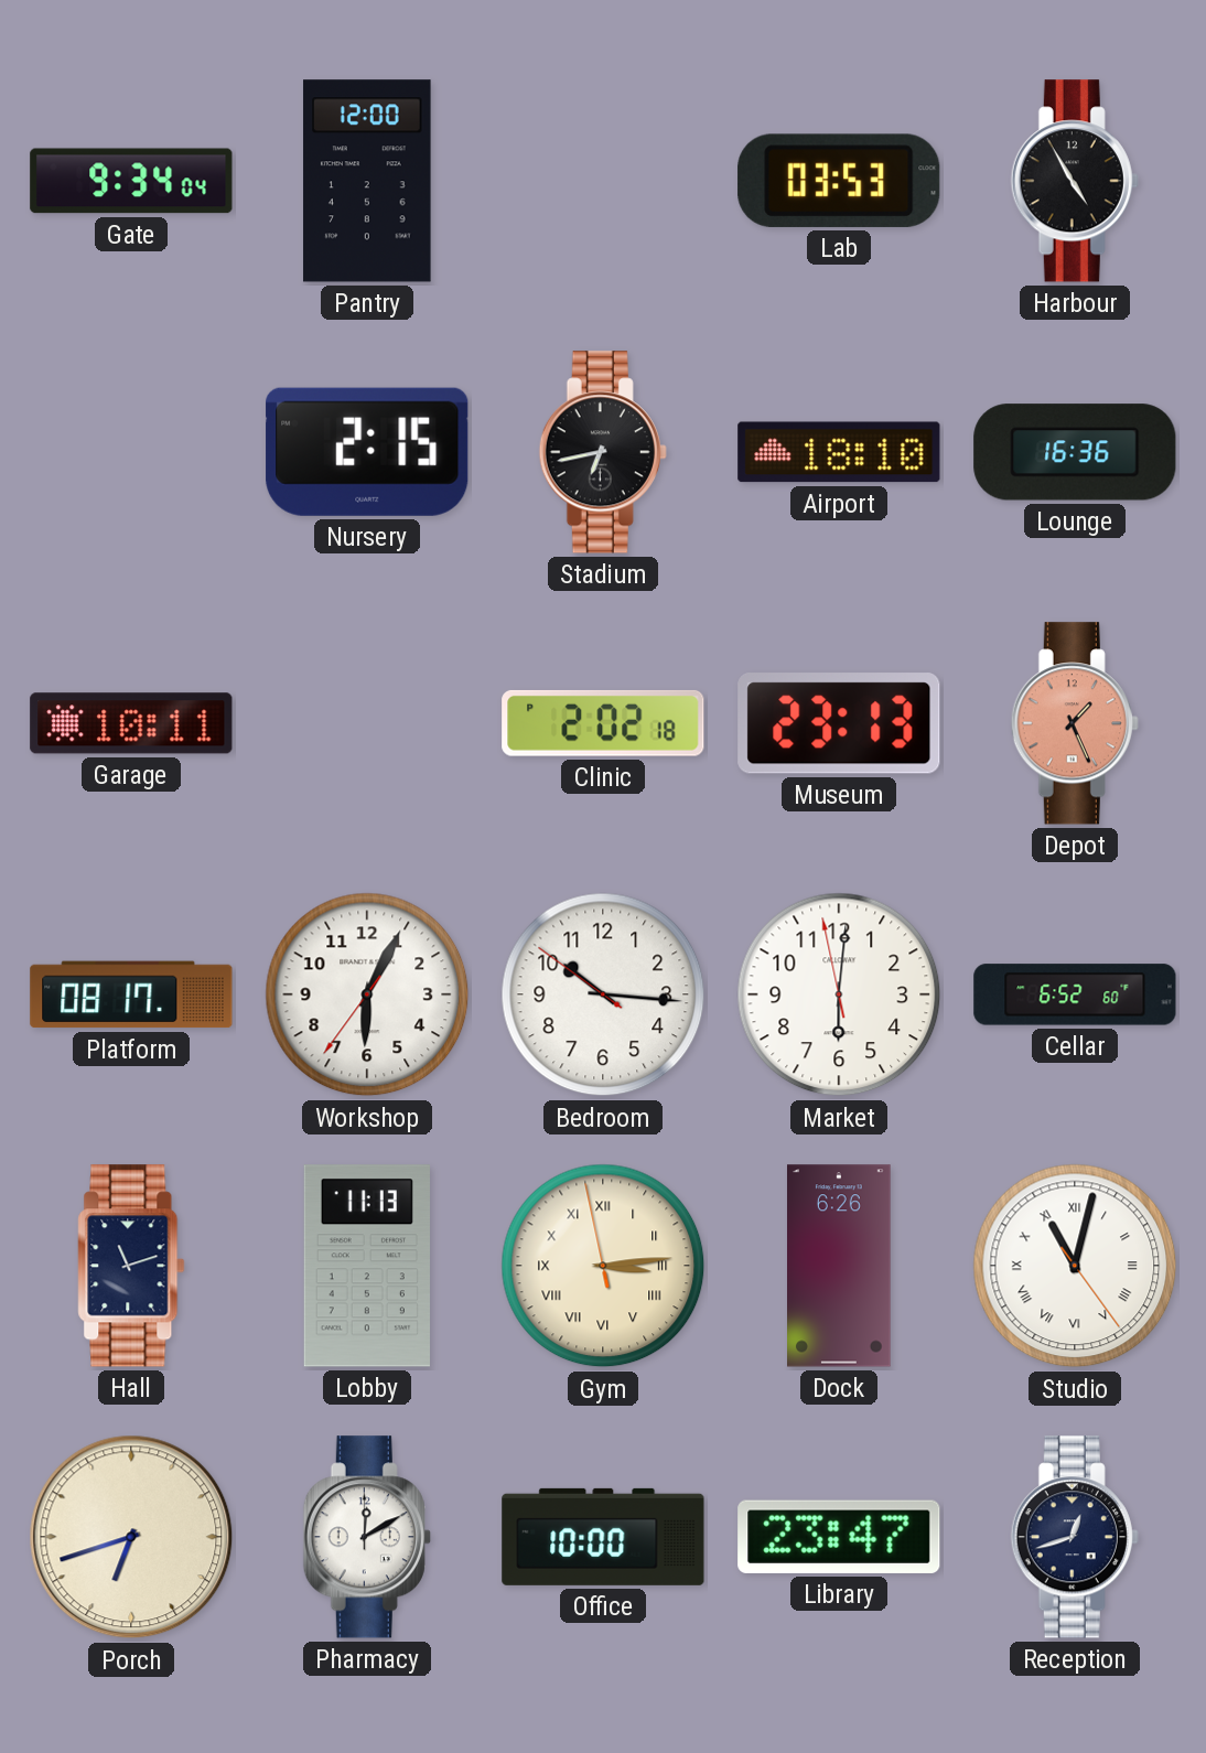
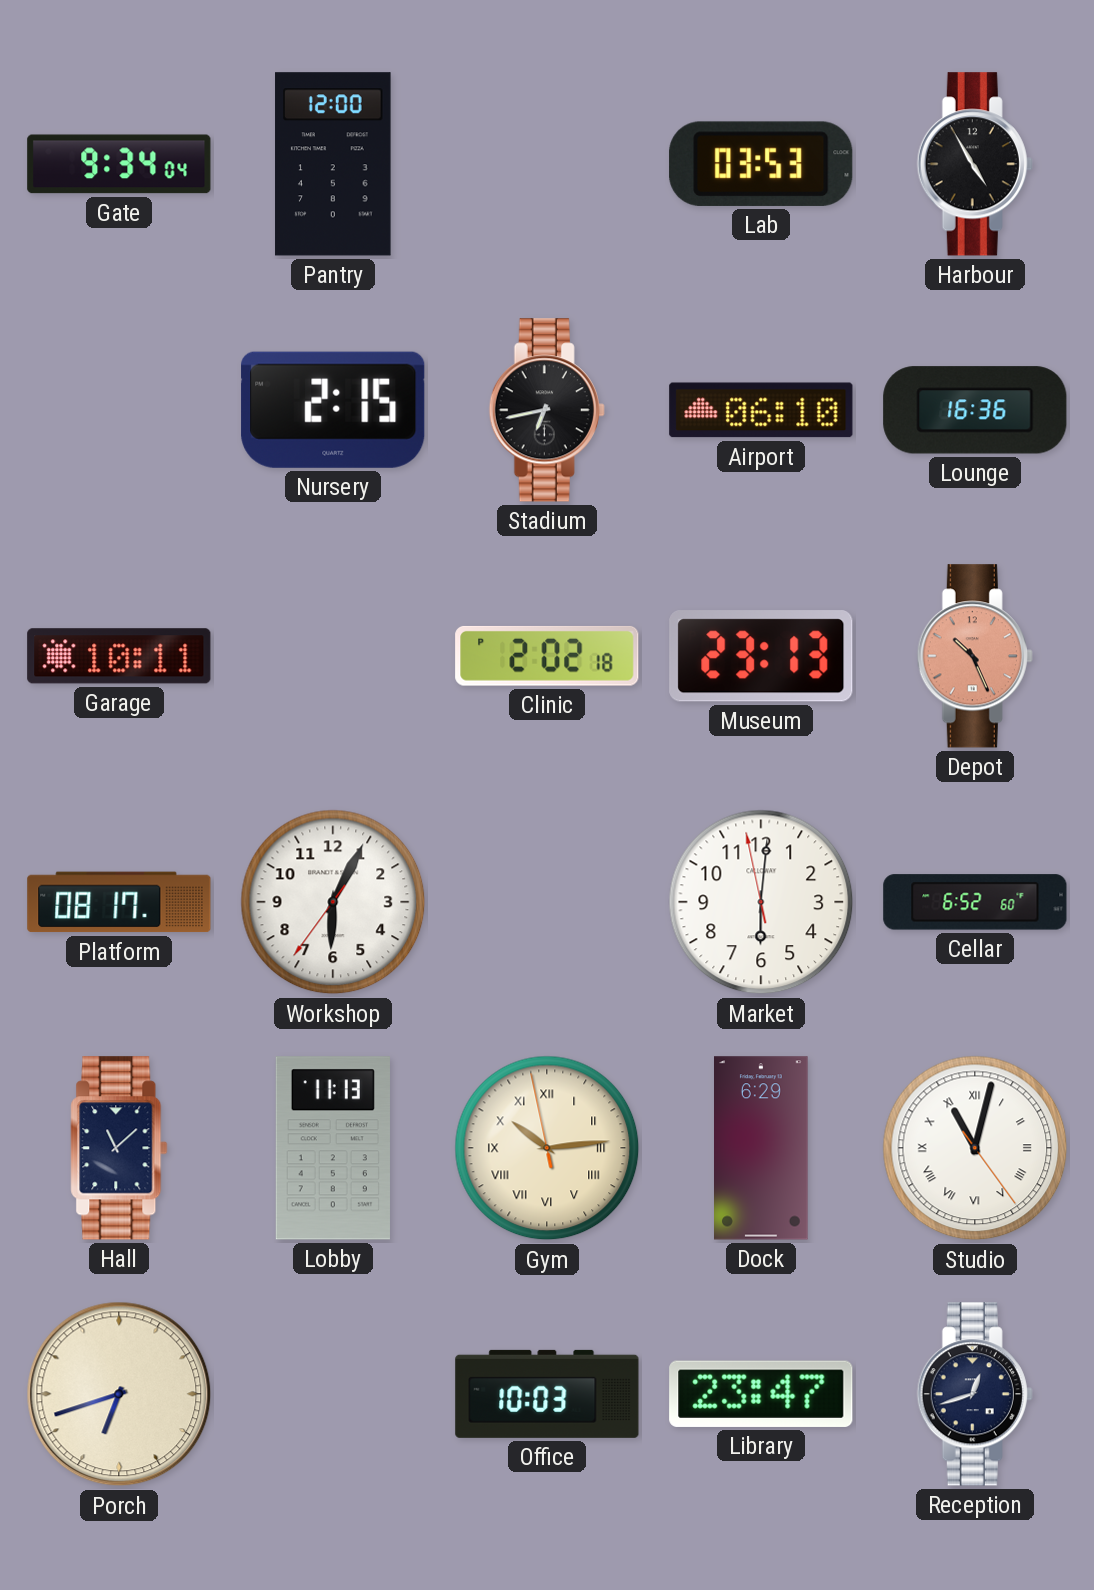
Airport: 18:10 -> 06:10
Depot: 1:26 -> 10:26
Bedroom: 10:15 -> none
Hall: 11:12 -> 11:08
Gym: 3:13 -> 10:13
Dock: 6:26 -> 6:29
Pharmacy: 12:10 -> none
Office: 10:00 -> 10:03
